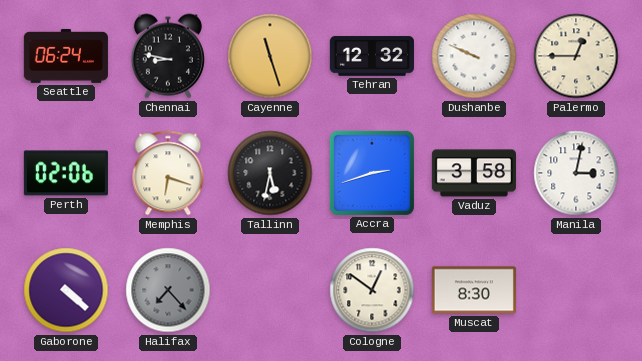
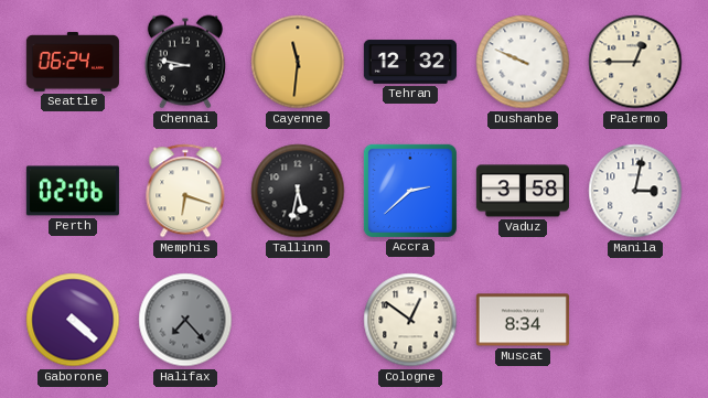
Cayenne: 11:27 -> 11:31
Accra: 2:42 -> 2:38
Muscat: 8:30 -> 8:34
